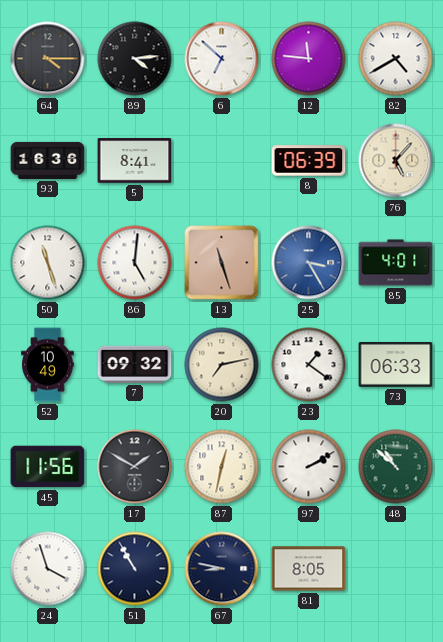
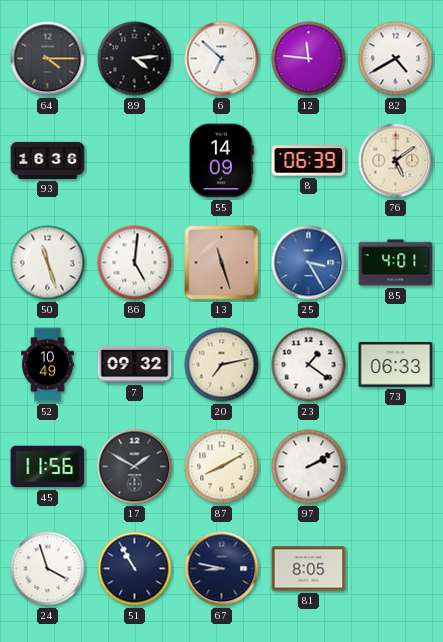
5: 8:41 -> none
55: none -> 14:09
76: 5:07 -> 5:09
87: 12:32 -> 8:10
48: 10:52 -> none
